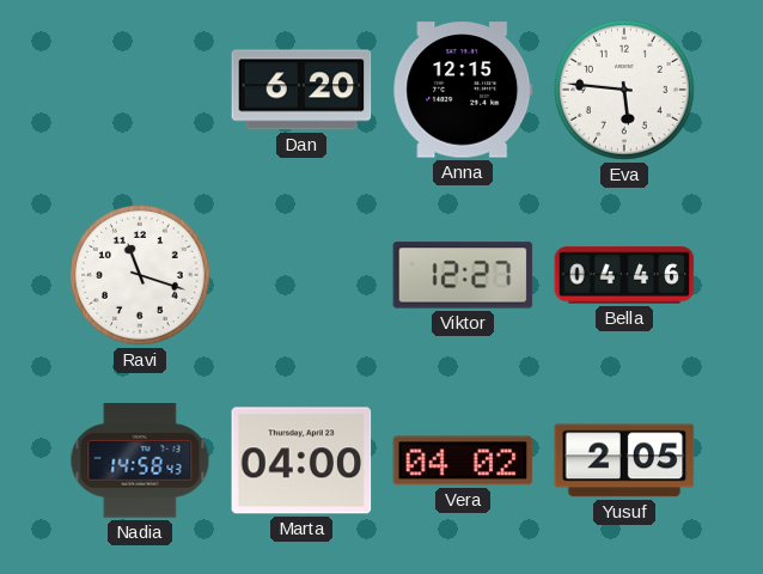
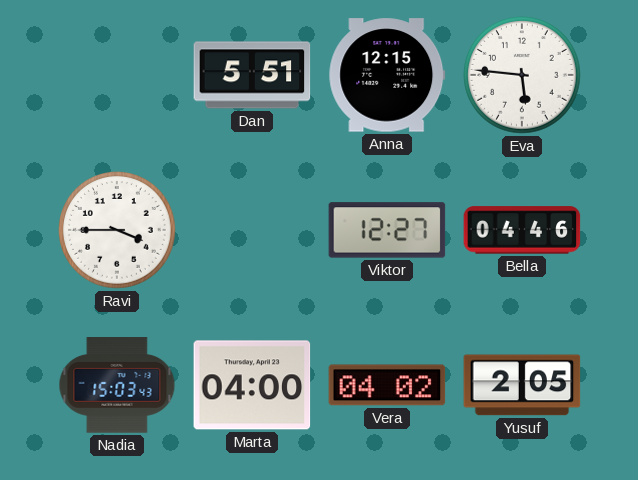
Dan: 6:20 -> 5:51
Ravi: 11:18 -> 3:45
Nadia: 14:58 -> 15:03
